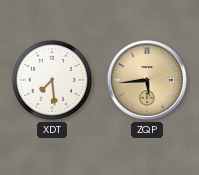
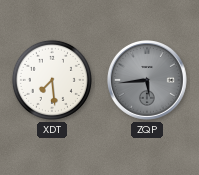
ZQP dial: champagne -> grey
